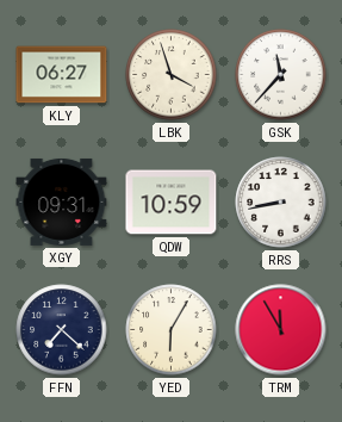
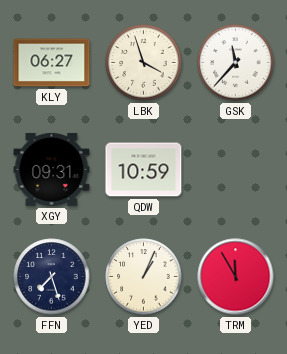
RRS: 8:43 -> none
FFN: 7:22 -> 7:27
YED: 6:05 -> 1:04
